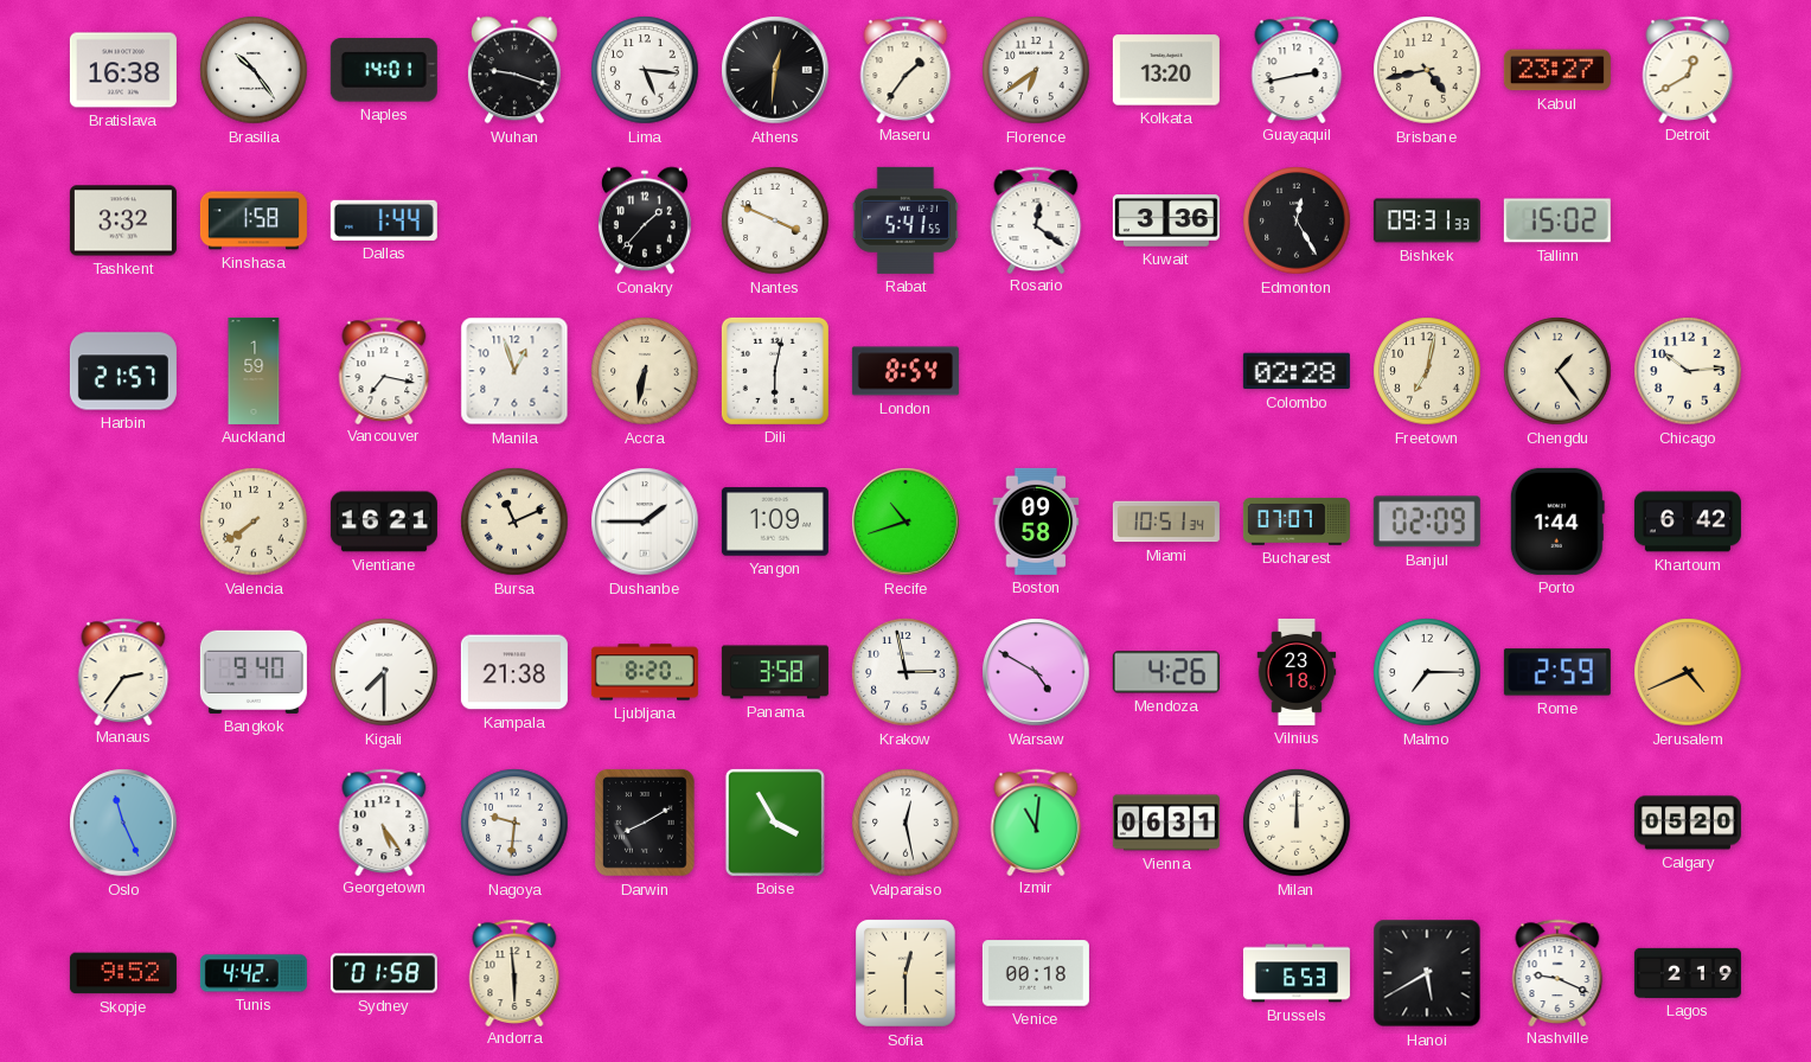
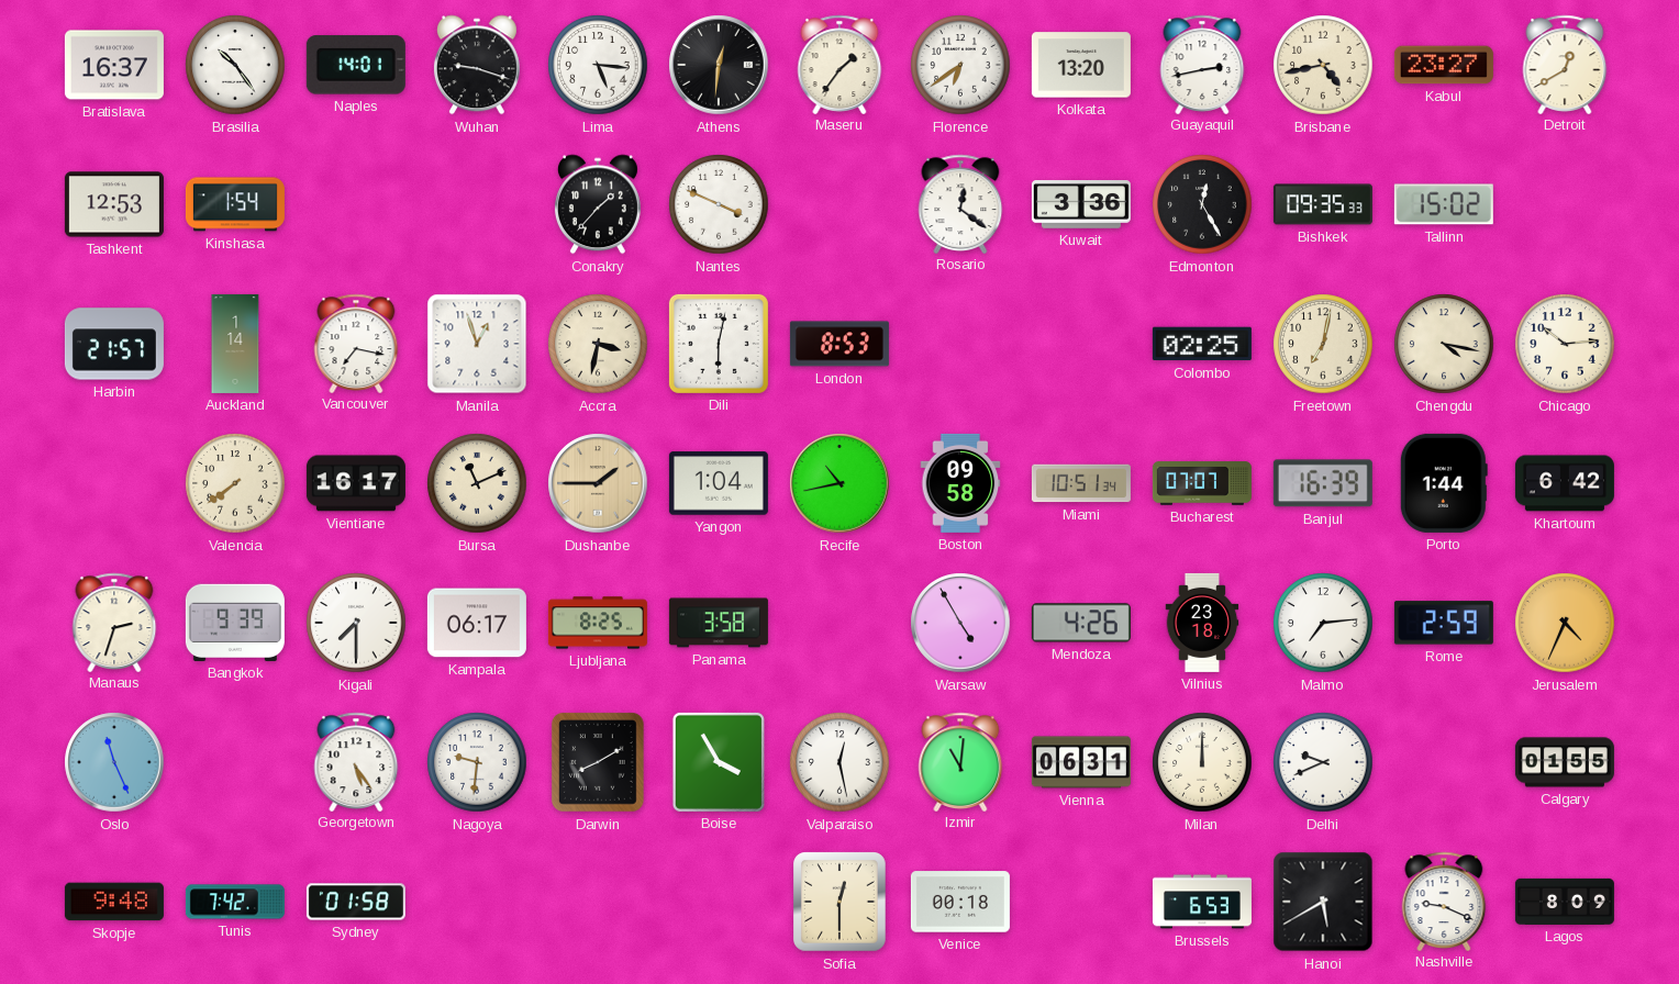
Bratislava: 16:38 -> 16:37
Tashkent: 3:32 -> 12:53
Kinshasa: 1:58 -> 1:54
Dallas: 1:44 -> none
Rabat: 5:41 -> none
Bishkek: 09:31 -> 09:35
Auckland: 1:59 -> 1:14
Accra: 6:32 -> 3:32
London: 8:54 -> 8:53
Colombo: 02:28 -> 02:25
Chengdu: 1:24 -> 4:17
Vientiane: 16:21 -> 16:17
Dushanbe dial: white -> champagne
Yangon: 1:09 -> 1:04
Recife: 10:42 -> 10:43
Banjul: 02:09 -> 16:39
Manaus: 2:36 -> 2:33
Bangkok: 9:40 -> 9:39
Kampala: 21:38 -> 06:17
Ljubljana: 8:20 -> 8:25
Krakow: 2:58 -> none
Warsaw: 4:50 -> 4:55
Malmo: 7:15 -> 7:14
Jerusalem: 4:41 -> 4:34
Delhi: none -> 9:41
Calgary: 05:20 -> 01:55
Skopje: 9:52 -> 9:48
Tunis: 4:42 -> 7:42
Andorra: 5:59 -> none
Lagos: 2:19 -> 8:09
